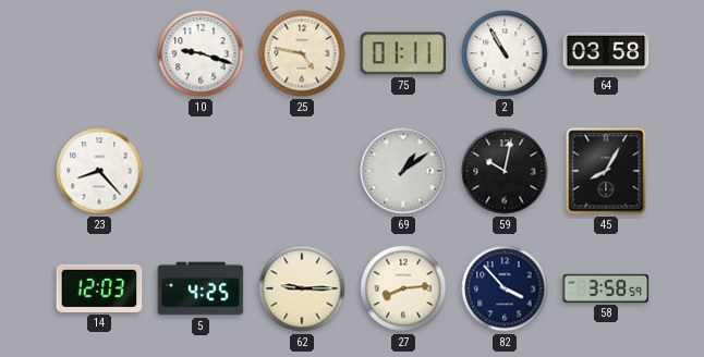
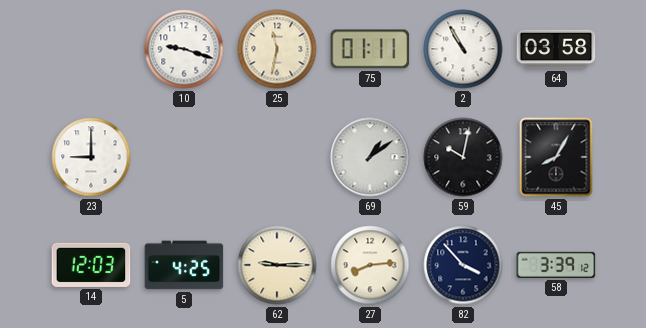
25: 4:47 -> 11:32
23: 8:23 -> 9:00
58: 3:58 -> 3:39
